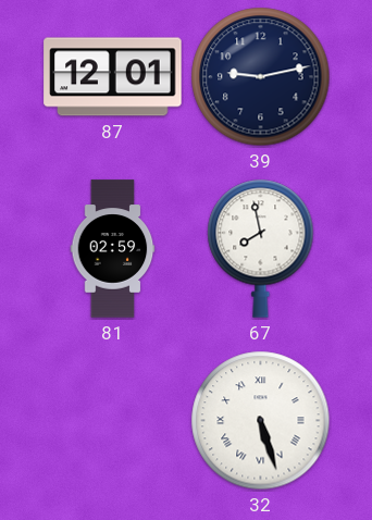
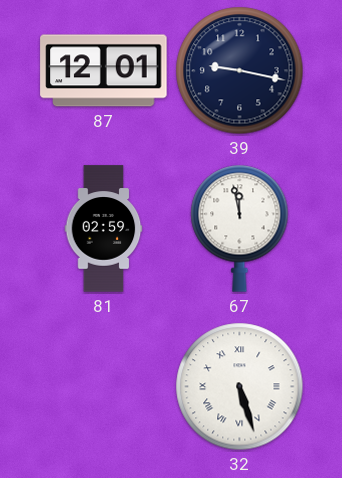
39: 9:13 -> 9:17
67: 7:58 -> 11:58
